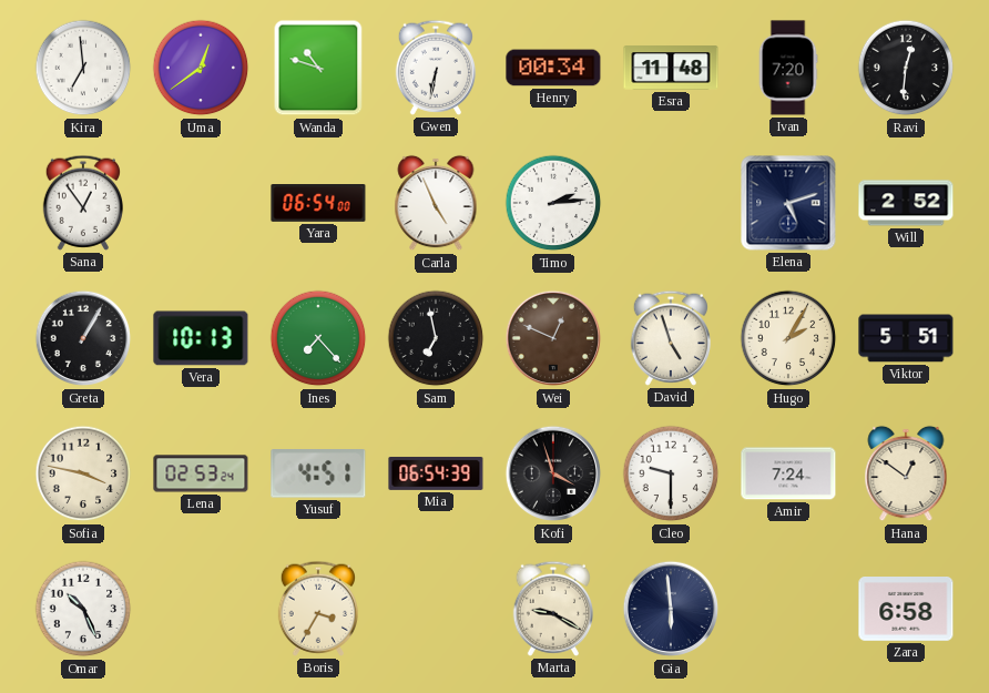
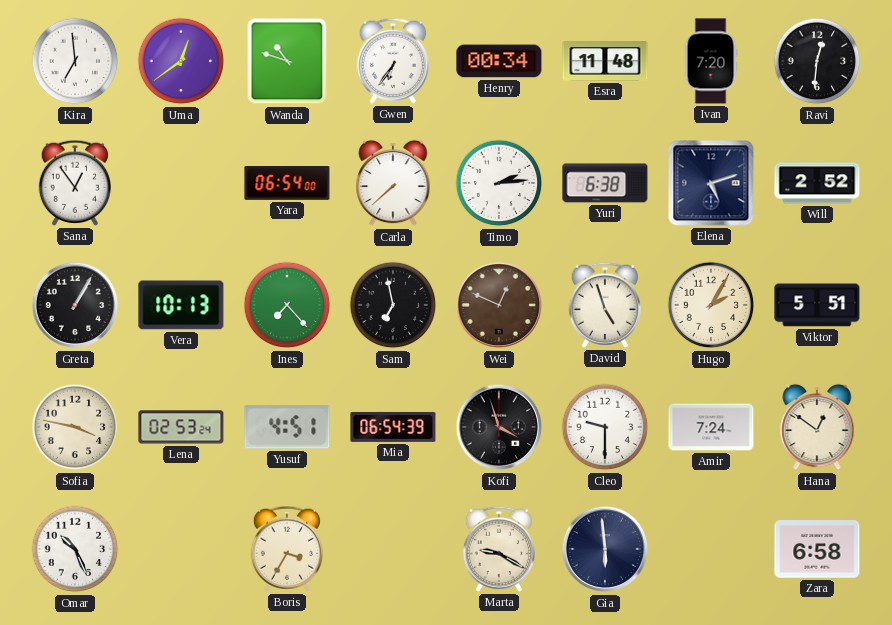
Gwen: 6:32 -> 6:36
Carla: 4:56 -> 7:38
Yuri: none -> 6:38
